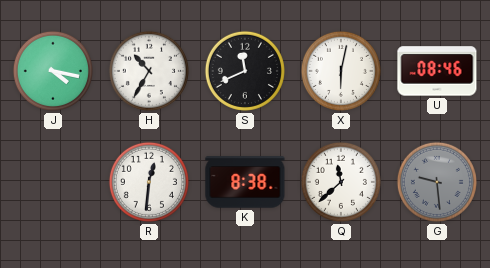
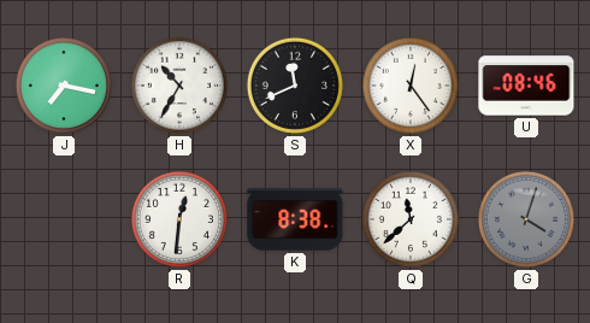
J: 4:17 -> 7:17
X: 6:02 -> 12:24
G: 9:29 -> 4:03
